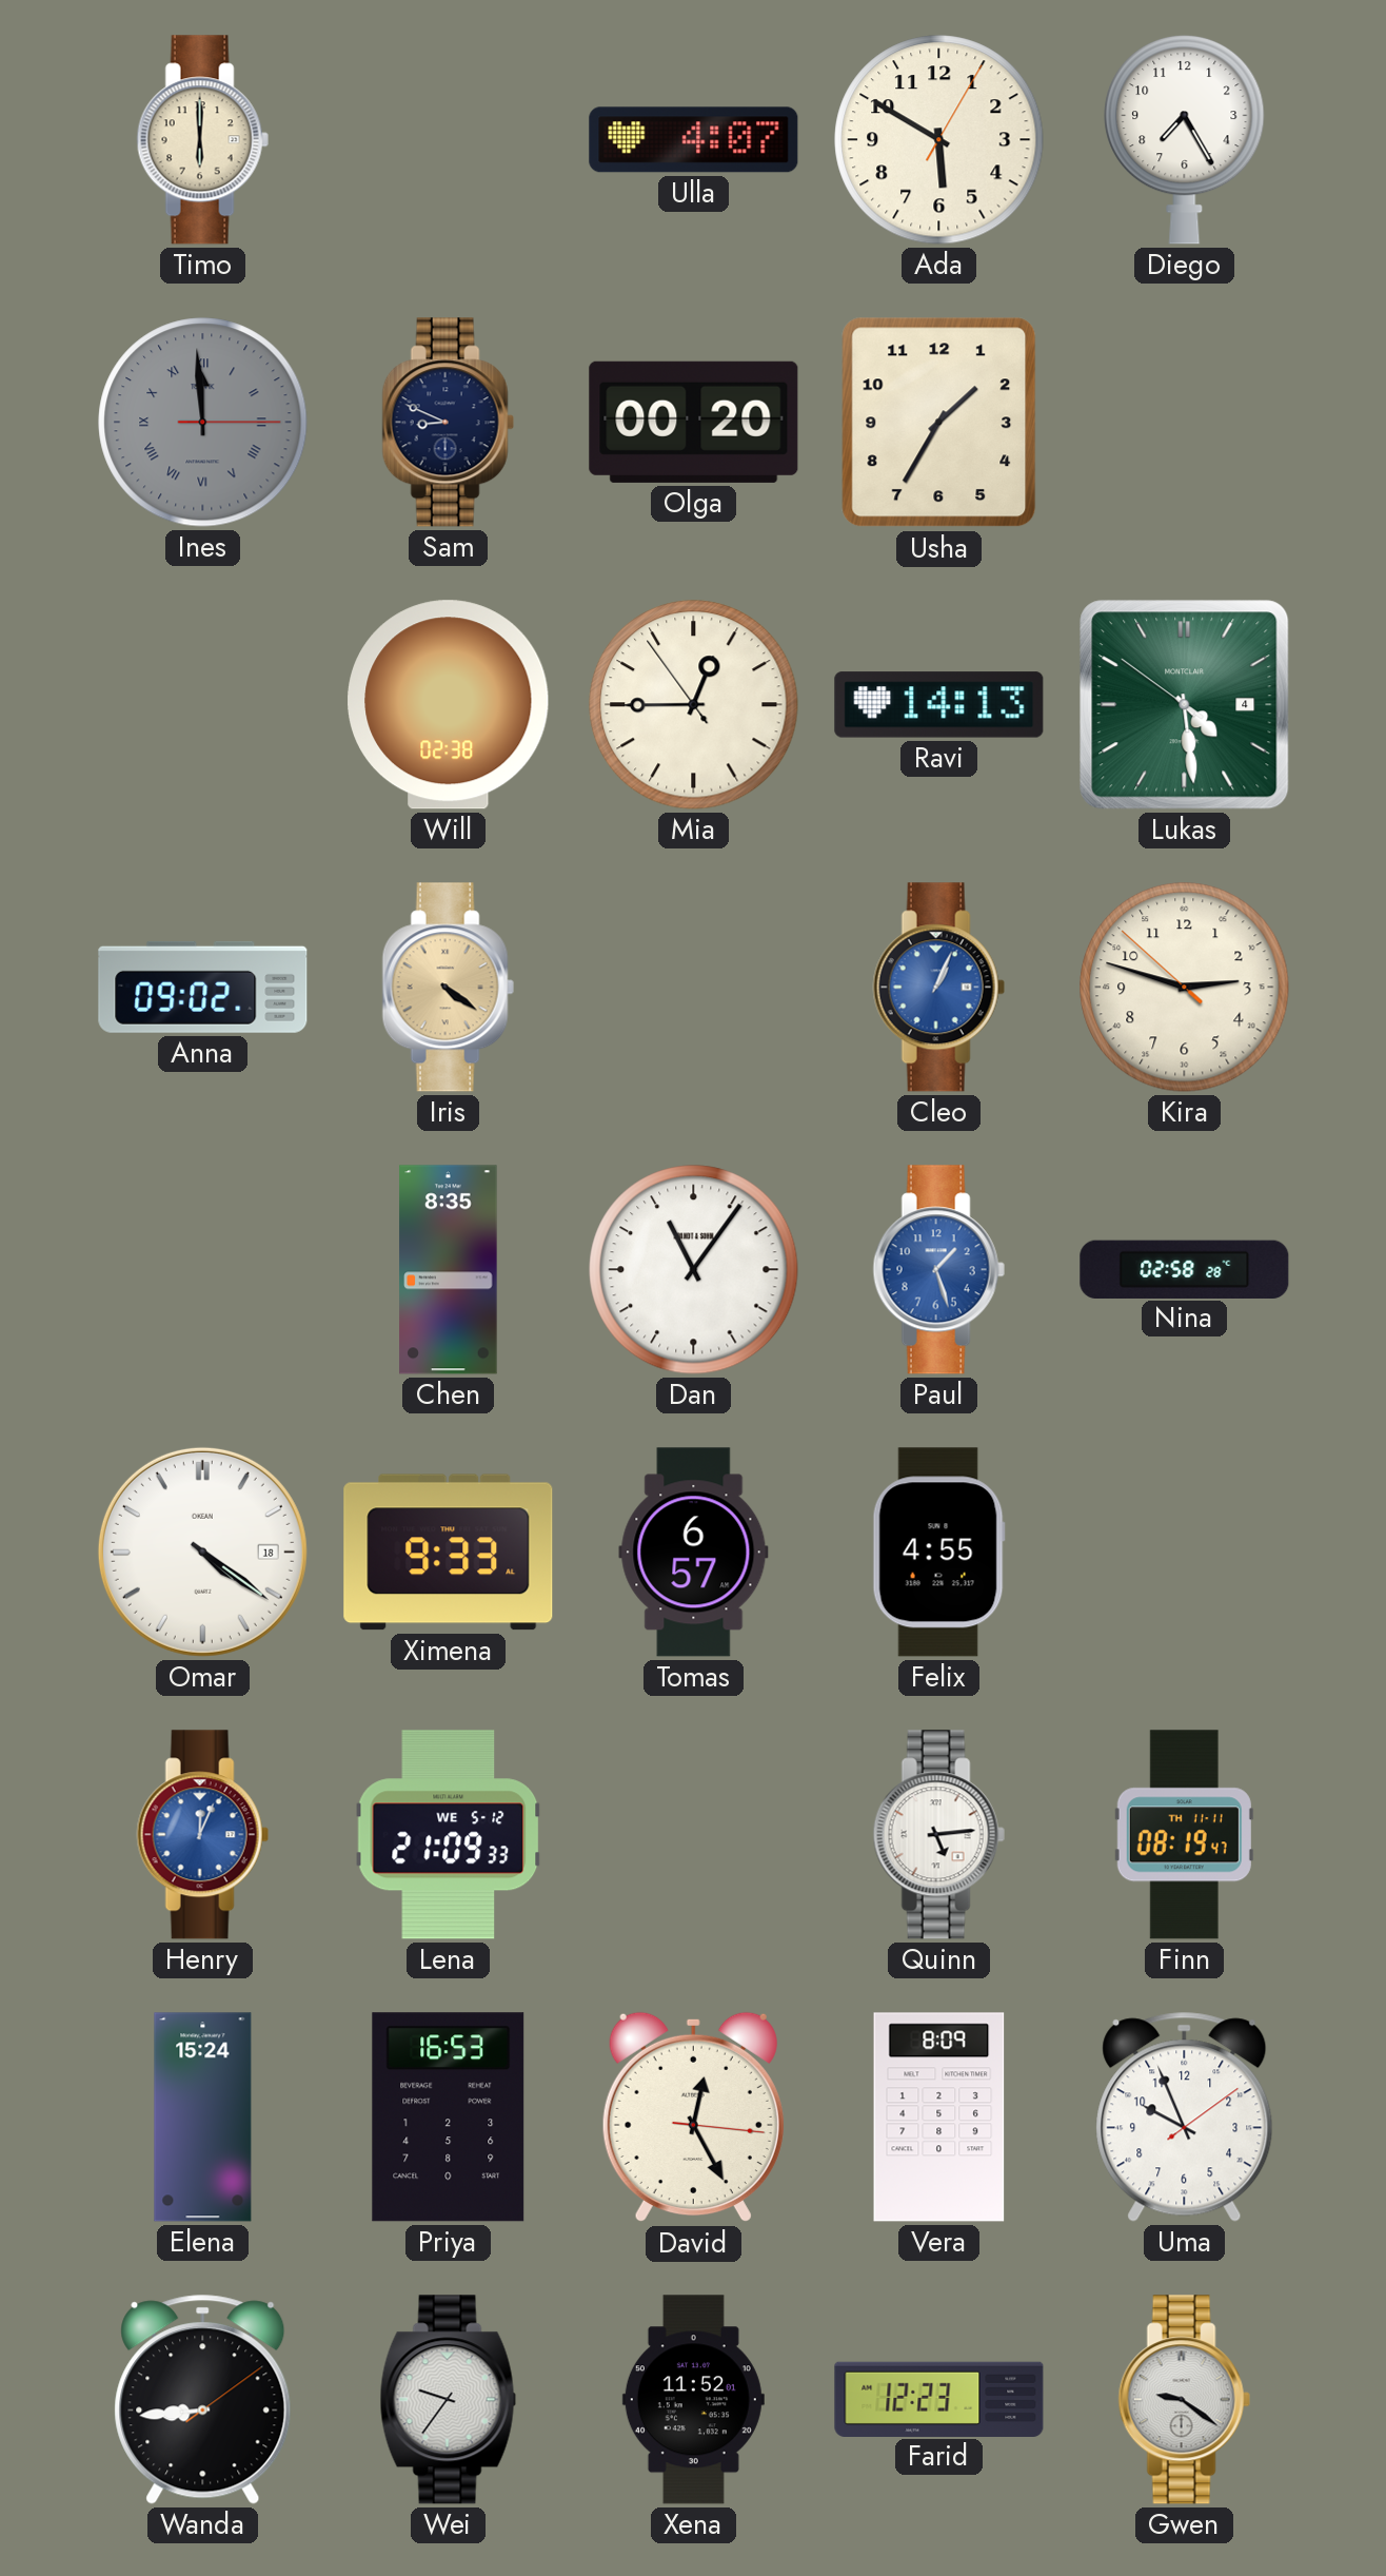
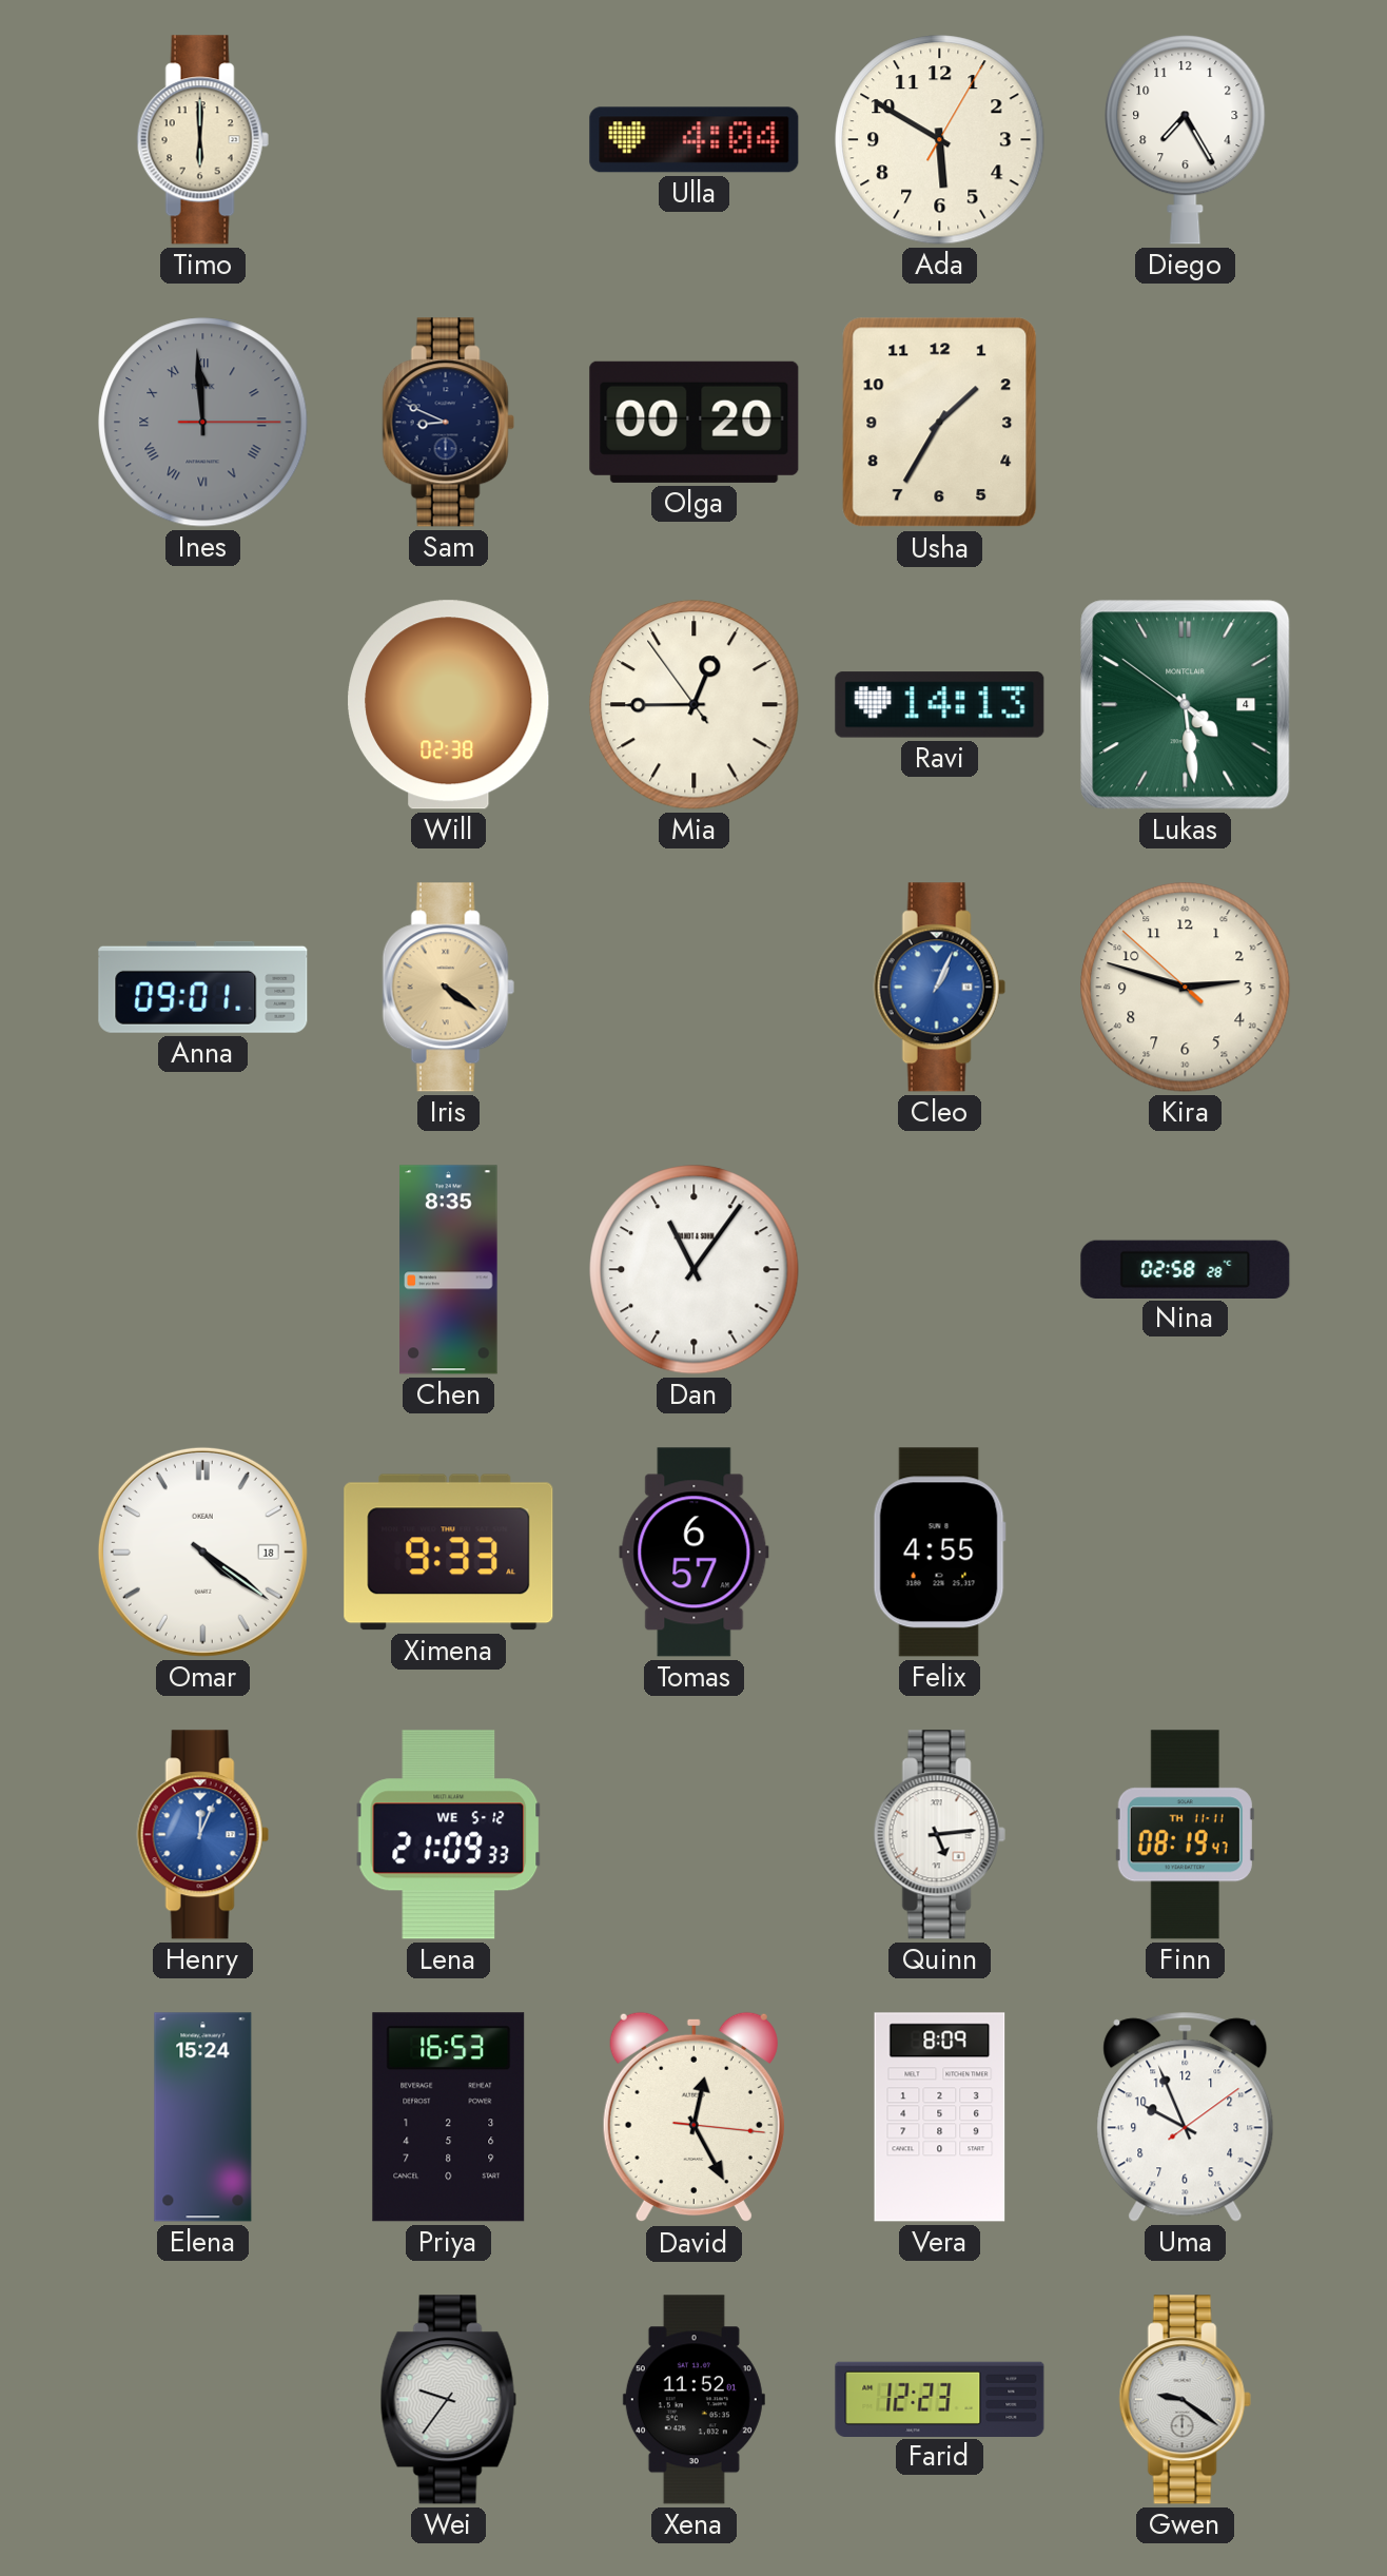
Ulla: 4:07 -> 4:04
Anna: 09:02 -> 09:01
Paul: 1:27 -> none
Wanda: 8:44 -> none
